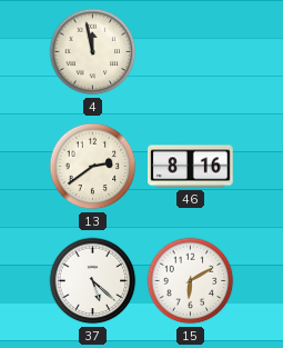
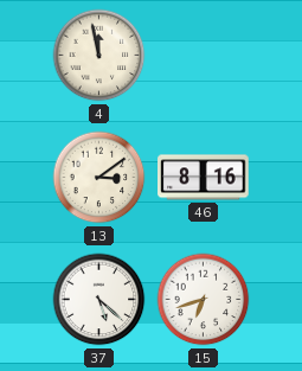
13: 2:39 -> 3:09
15: 6:10 -> 6:42
